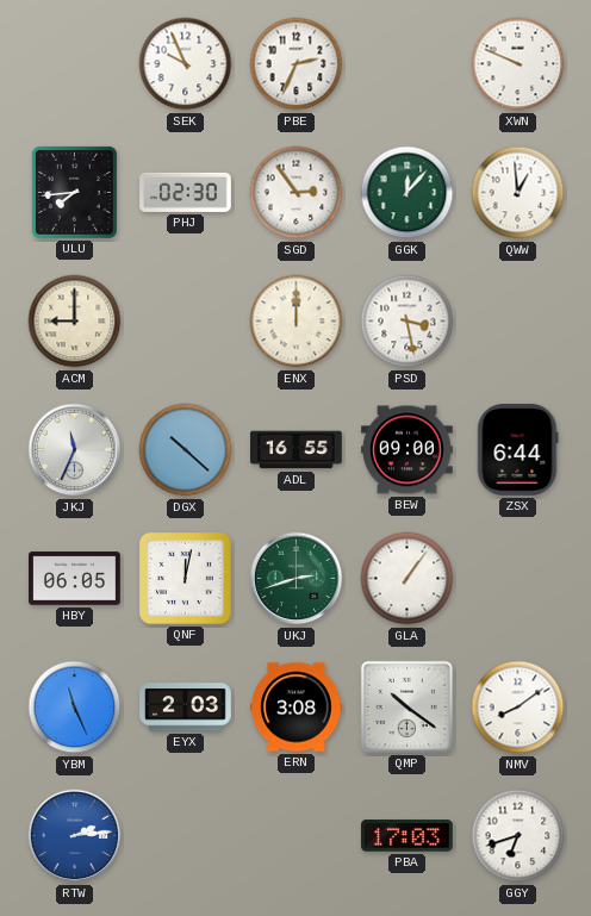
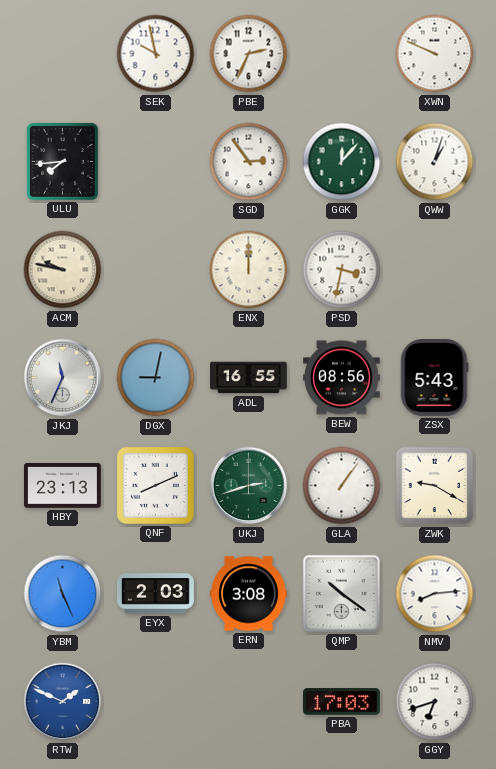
SEK: 9:56 -> 9:58
PHJ: 02:30 -> none
QWW: 12:59 -> 1:03
ACM: 9:00 -> 9:47
PSD: 3:28 -> 3:32
DGX: 10:22 -> 9:02
BEW: 09:00 -> 08:56
ZSX: 6:44 -> 5:43
HBY: 06:05 -> 23:13
QNF: 12:02 -> 8:11
ZWK: none -> 9:20
NMV: 8:09 -> 8:14
RTW: 2:14 -> 1:49
